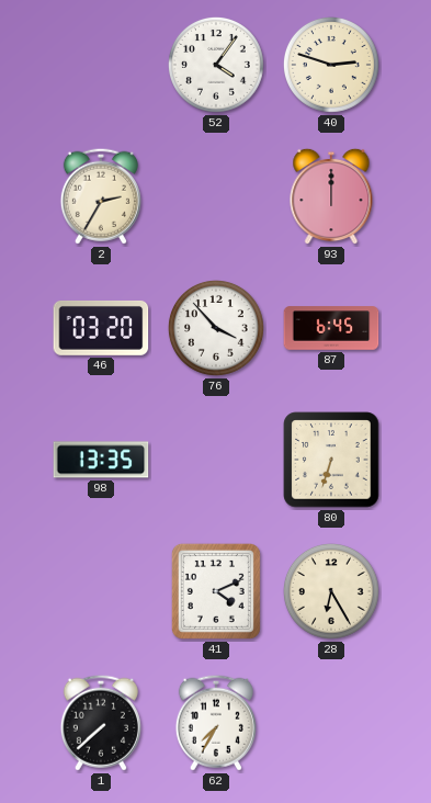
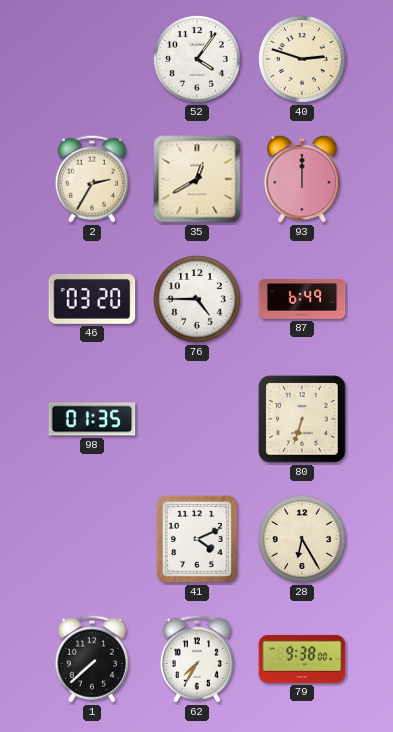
35: none -> 12:40
76: 3:53 -> 4:45
87: 6:45 -> 6:49
98: 13:35 -> 01:35
79: none -> 9:38
